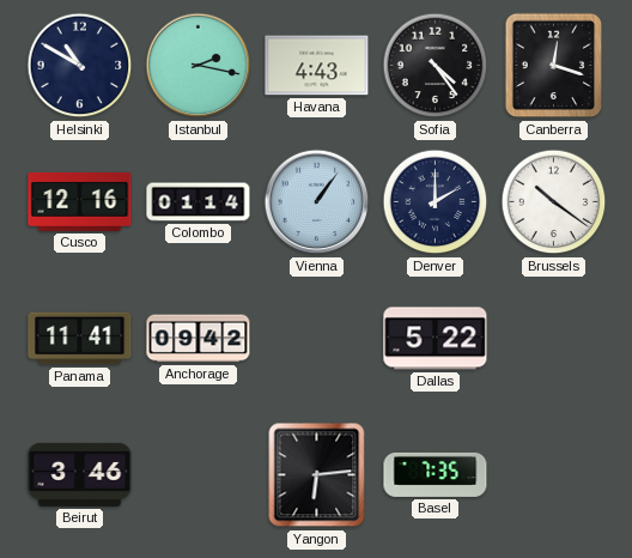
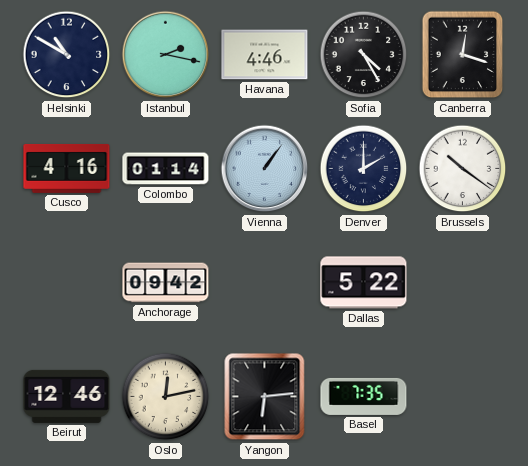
Havana: 4:43 -> 4:46
Sofia: 4:24 -> 4:25
Cusco: 12:16 -> 4:16
Panama: 11:41 -> none
Beirut: 3:46 -> 12:46
Oslo: none -> 12:13
